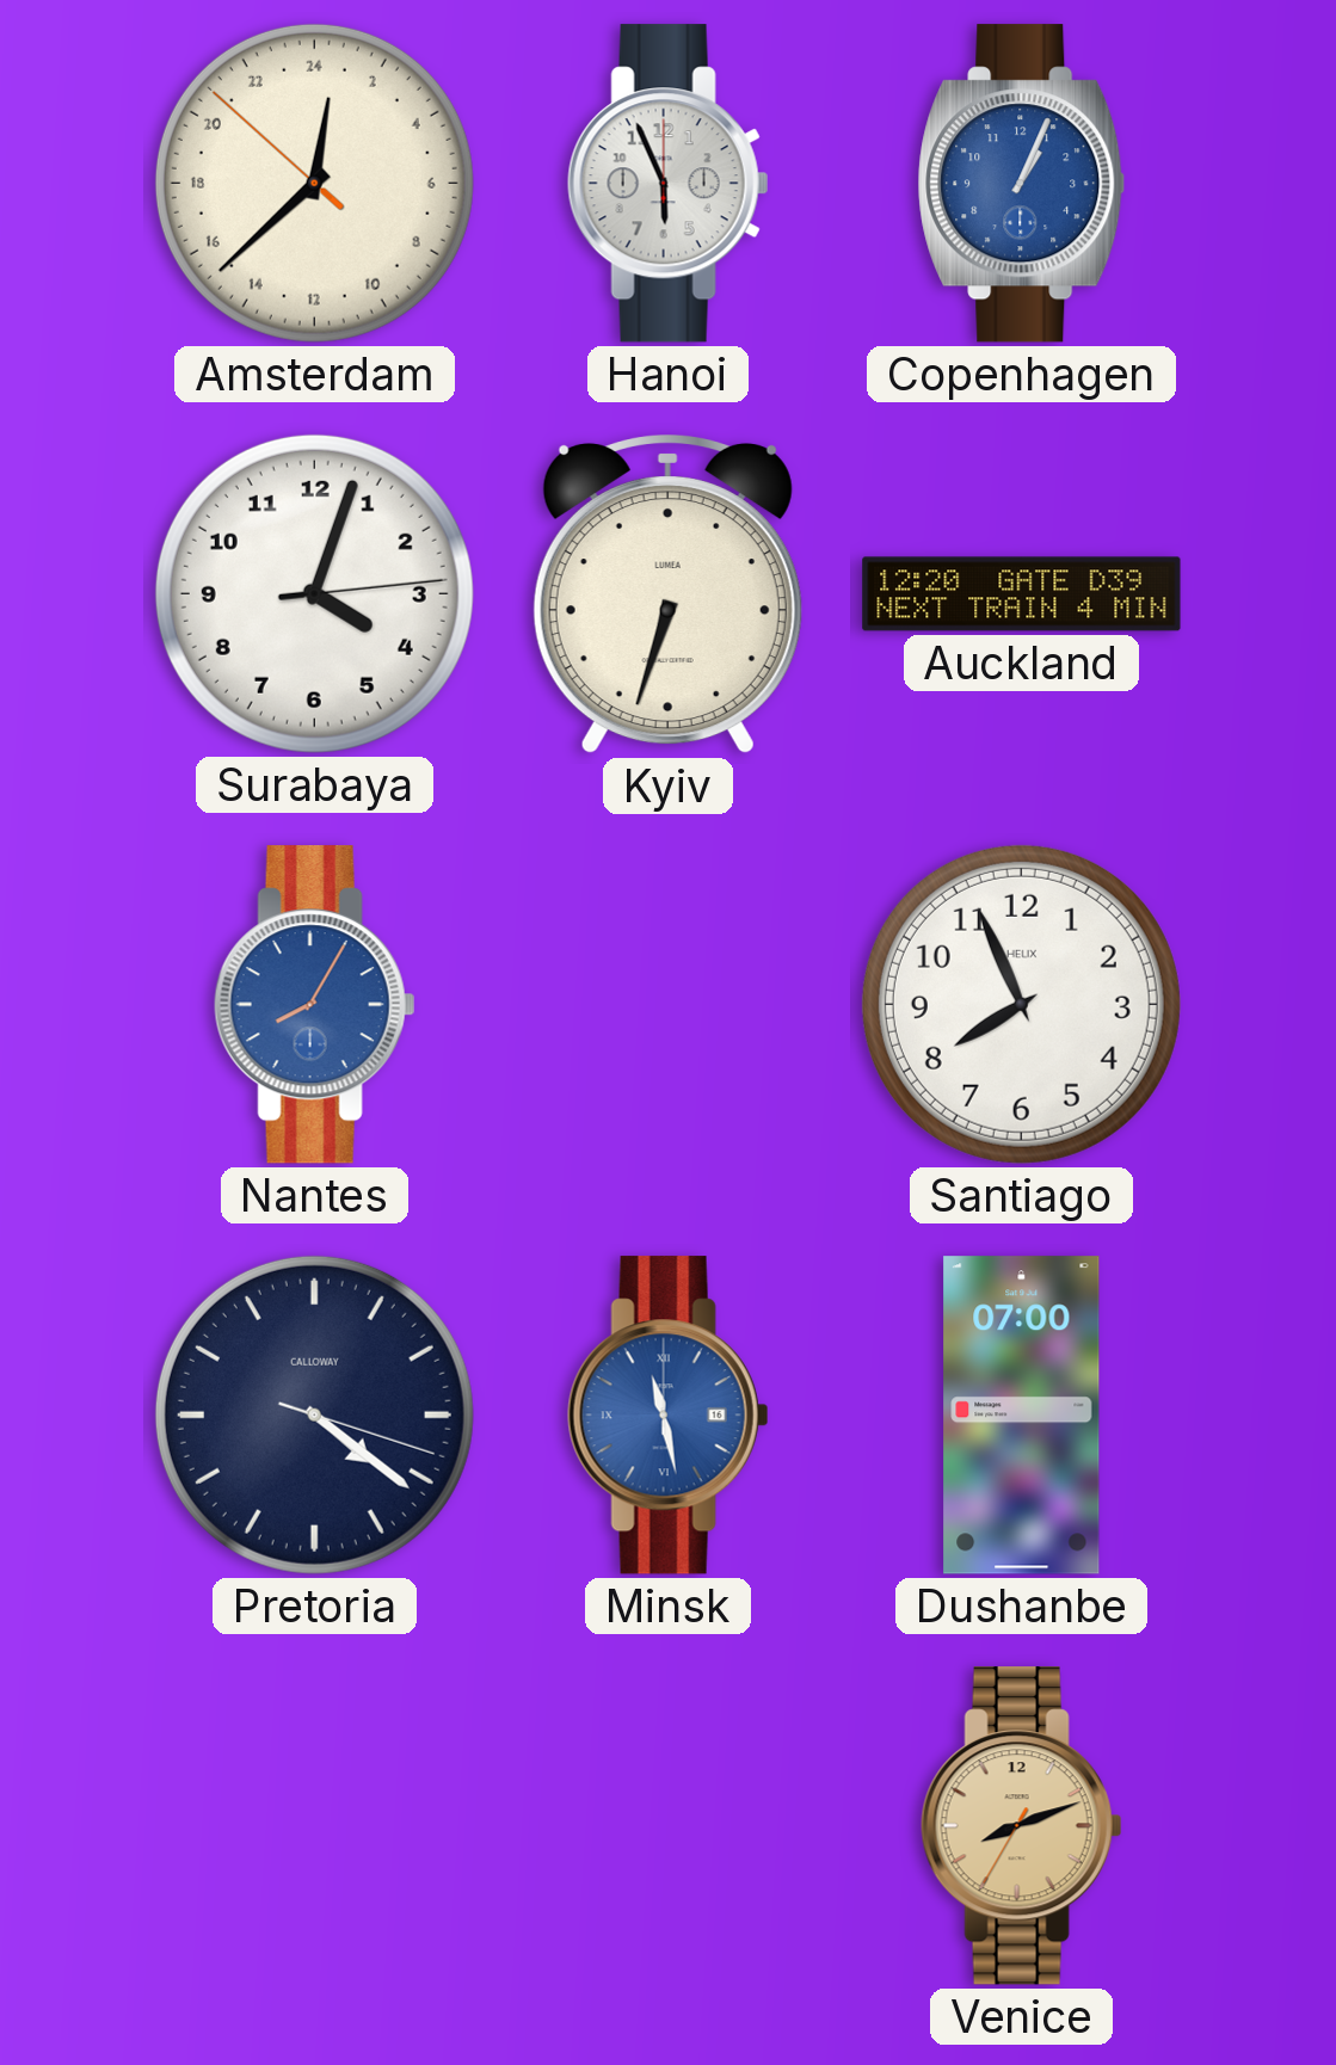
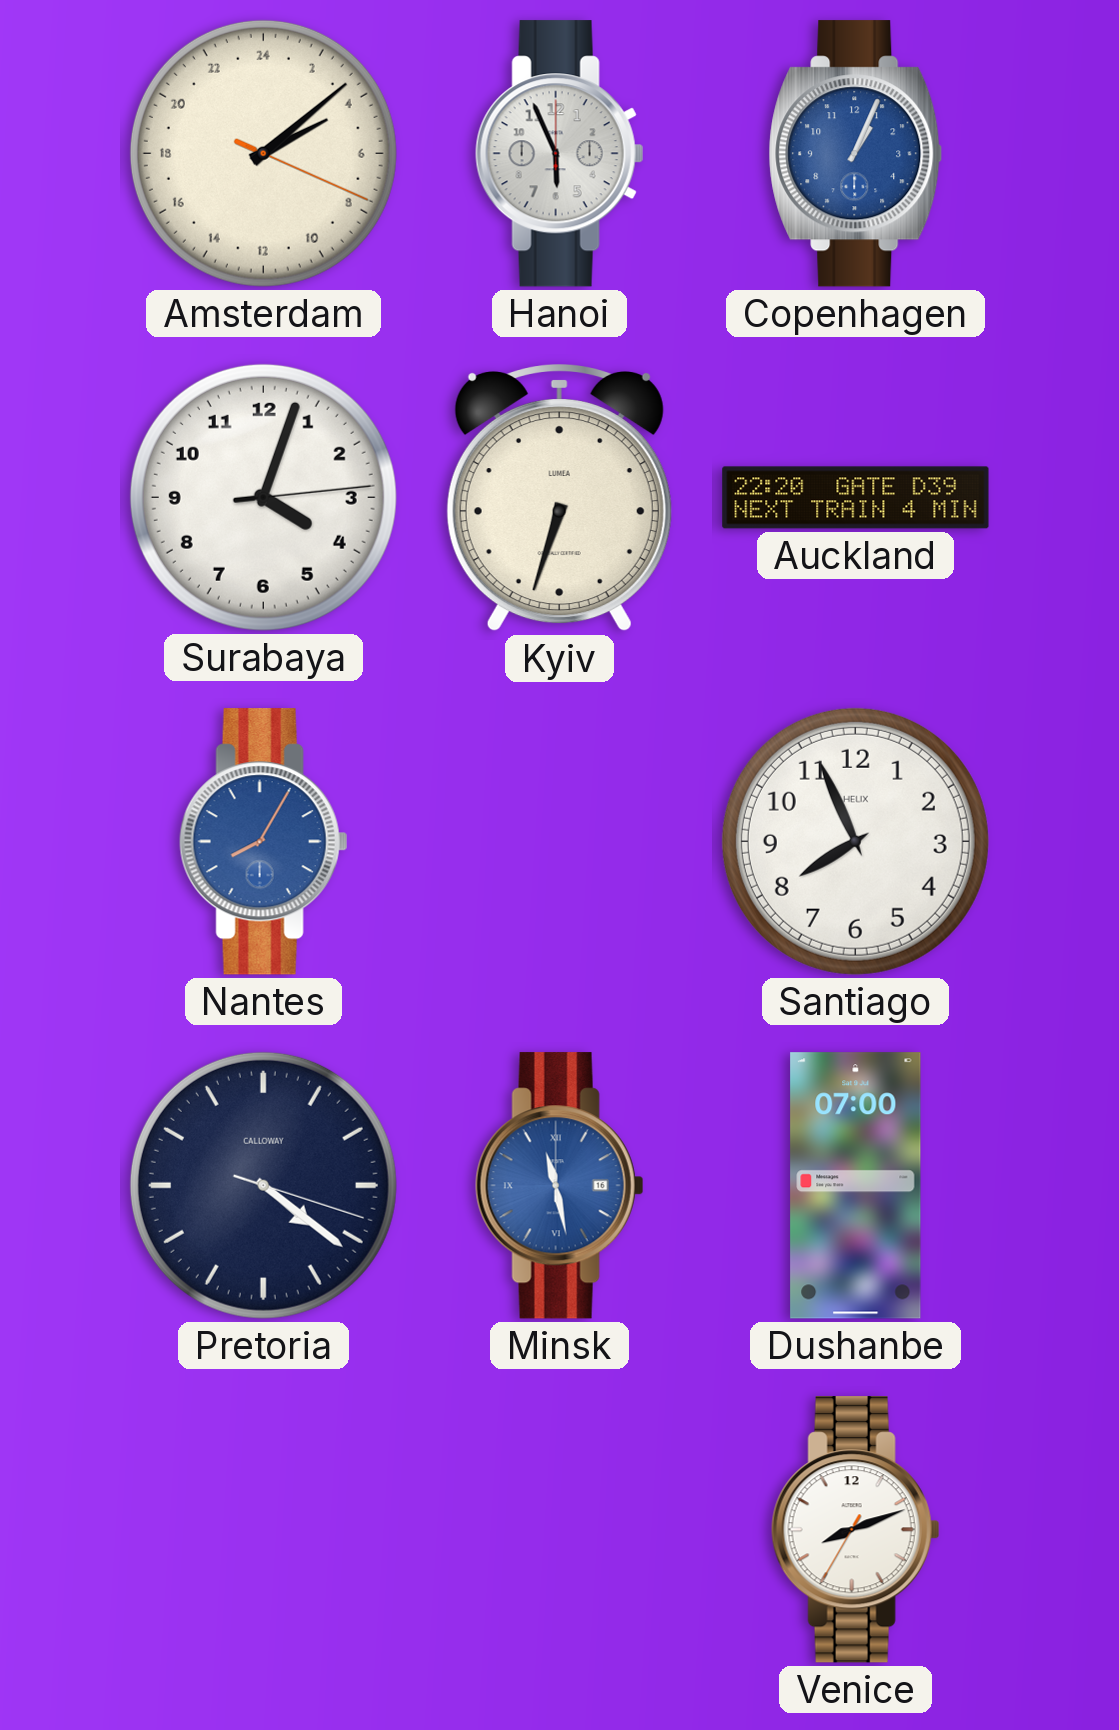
Amsterdam: 0:37 -> 4:08
Auckland: 12:20 -> 22:20
Venice dial: champagne -> white
